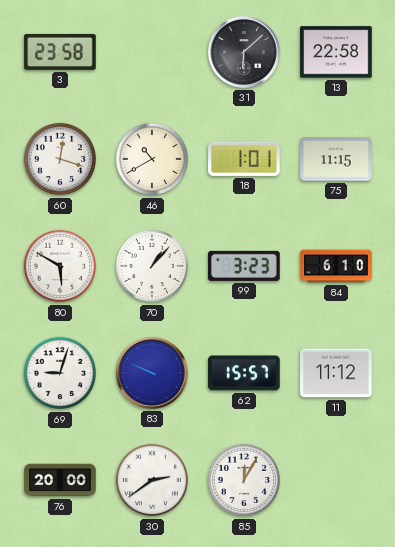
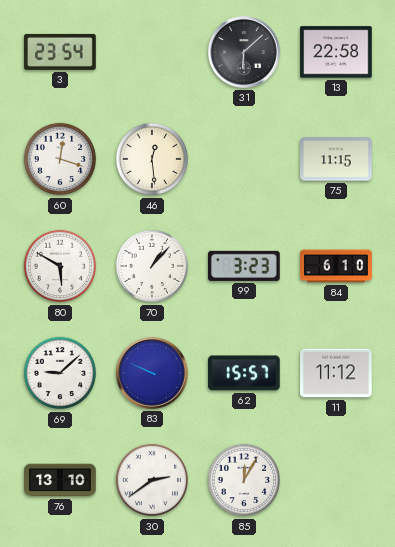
3: 23:58 -> 23:54
46: 10:40 -> 12:29
18: 1:01 -> none
69: 9:03 -> 9:08
76: 20:00 -> 13:10
